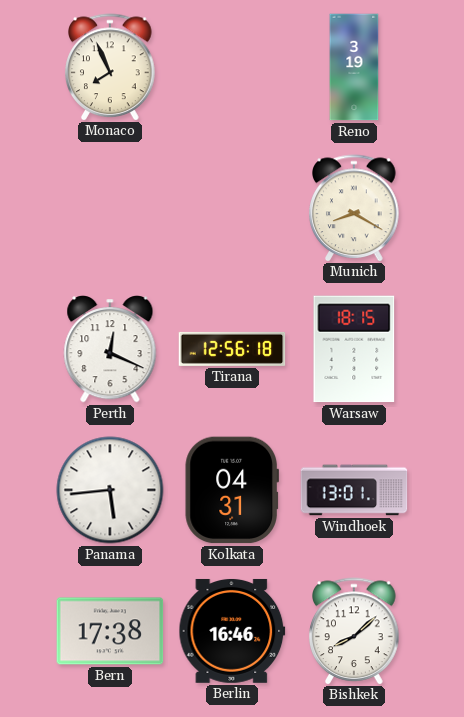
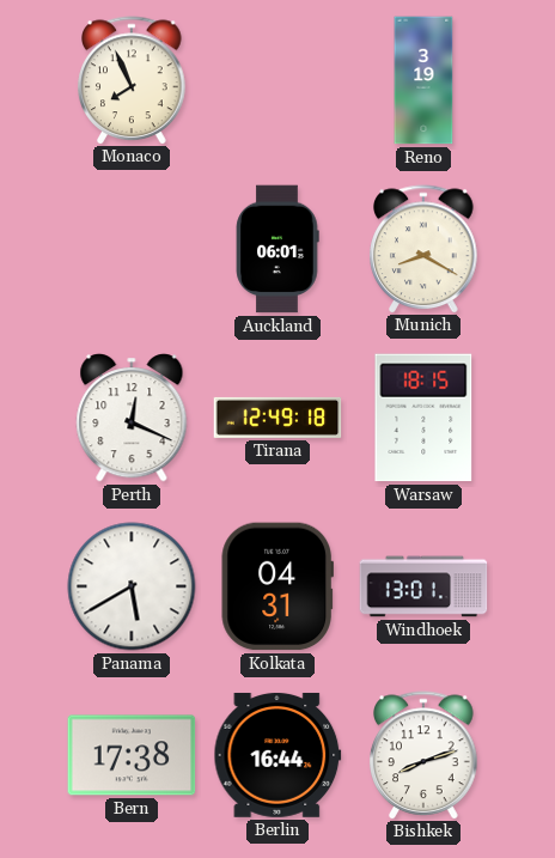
Auckland: none -> 06:01
Tirana: 12:56 -> 12:49
Panama: 5:44 -> 5:40
Berlin: 16:46 -> 16:44
Bishkek: 8:08 -> 8:12
